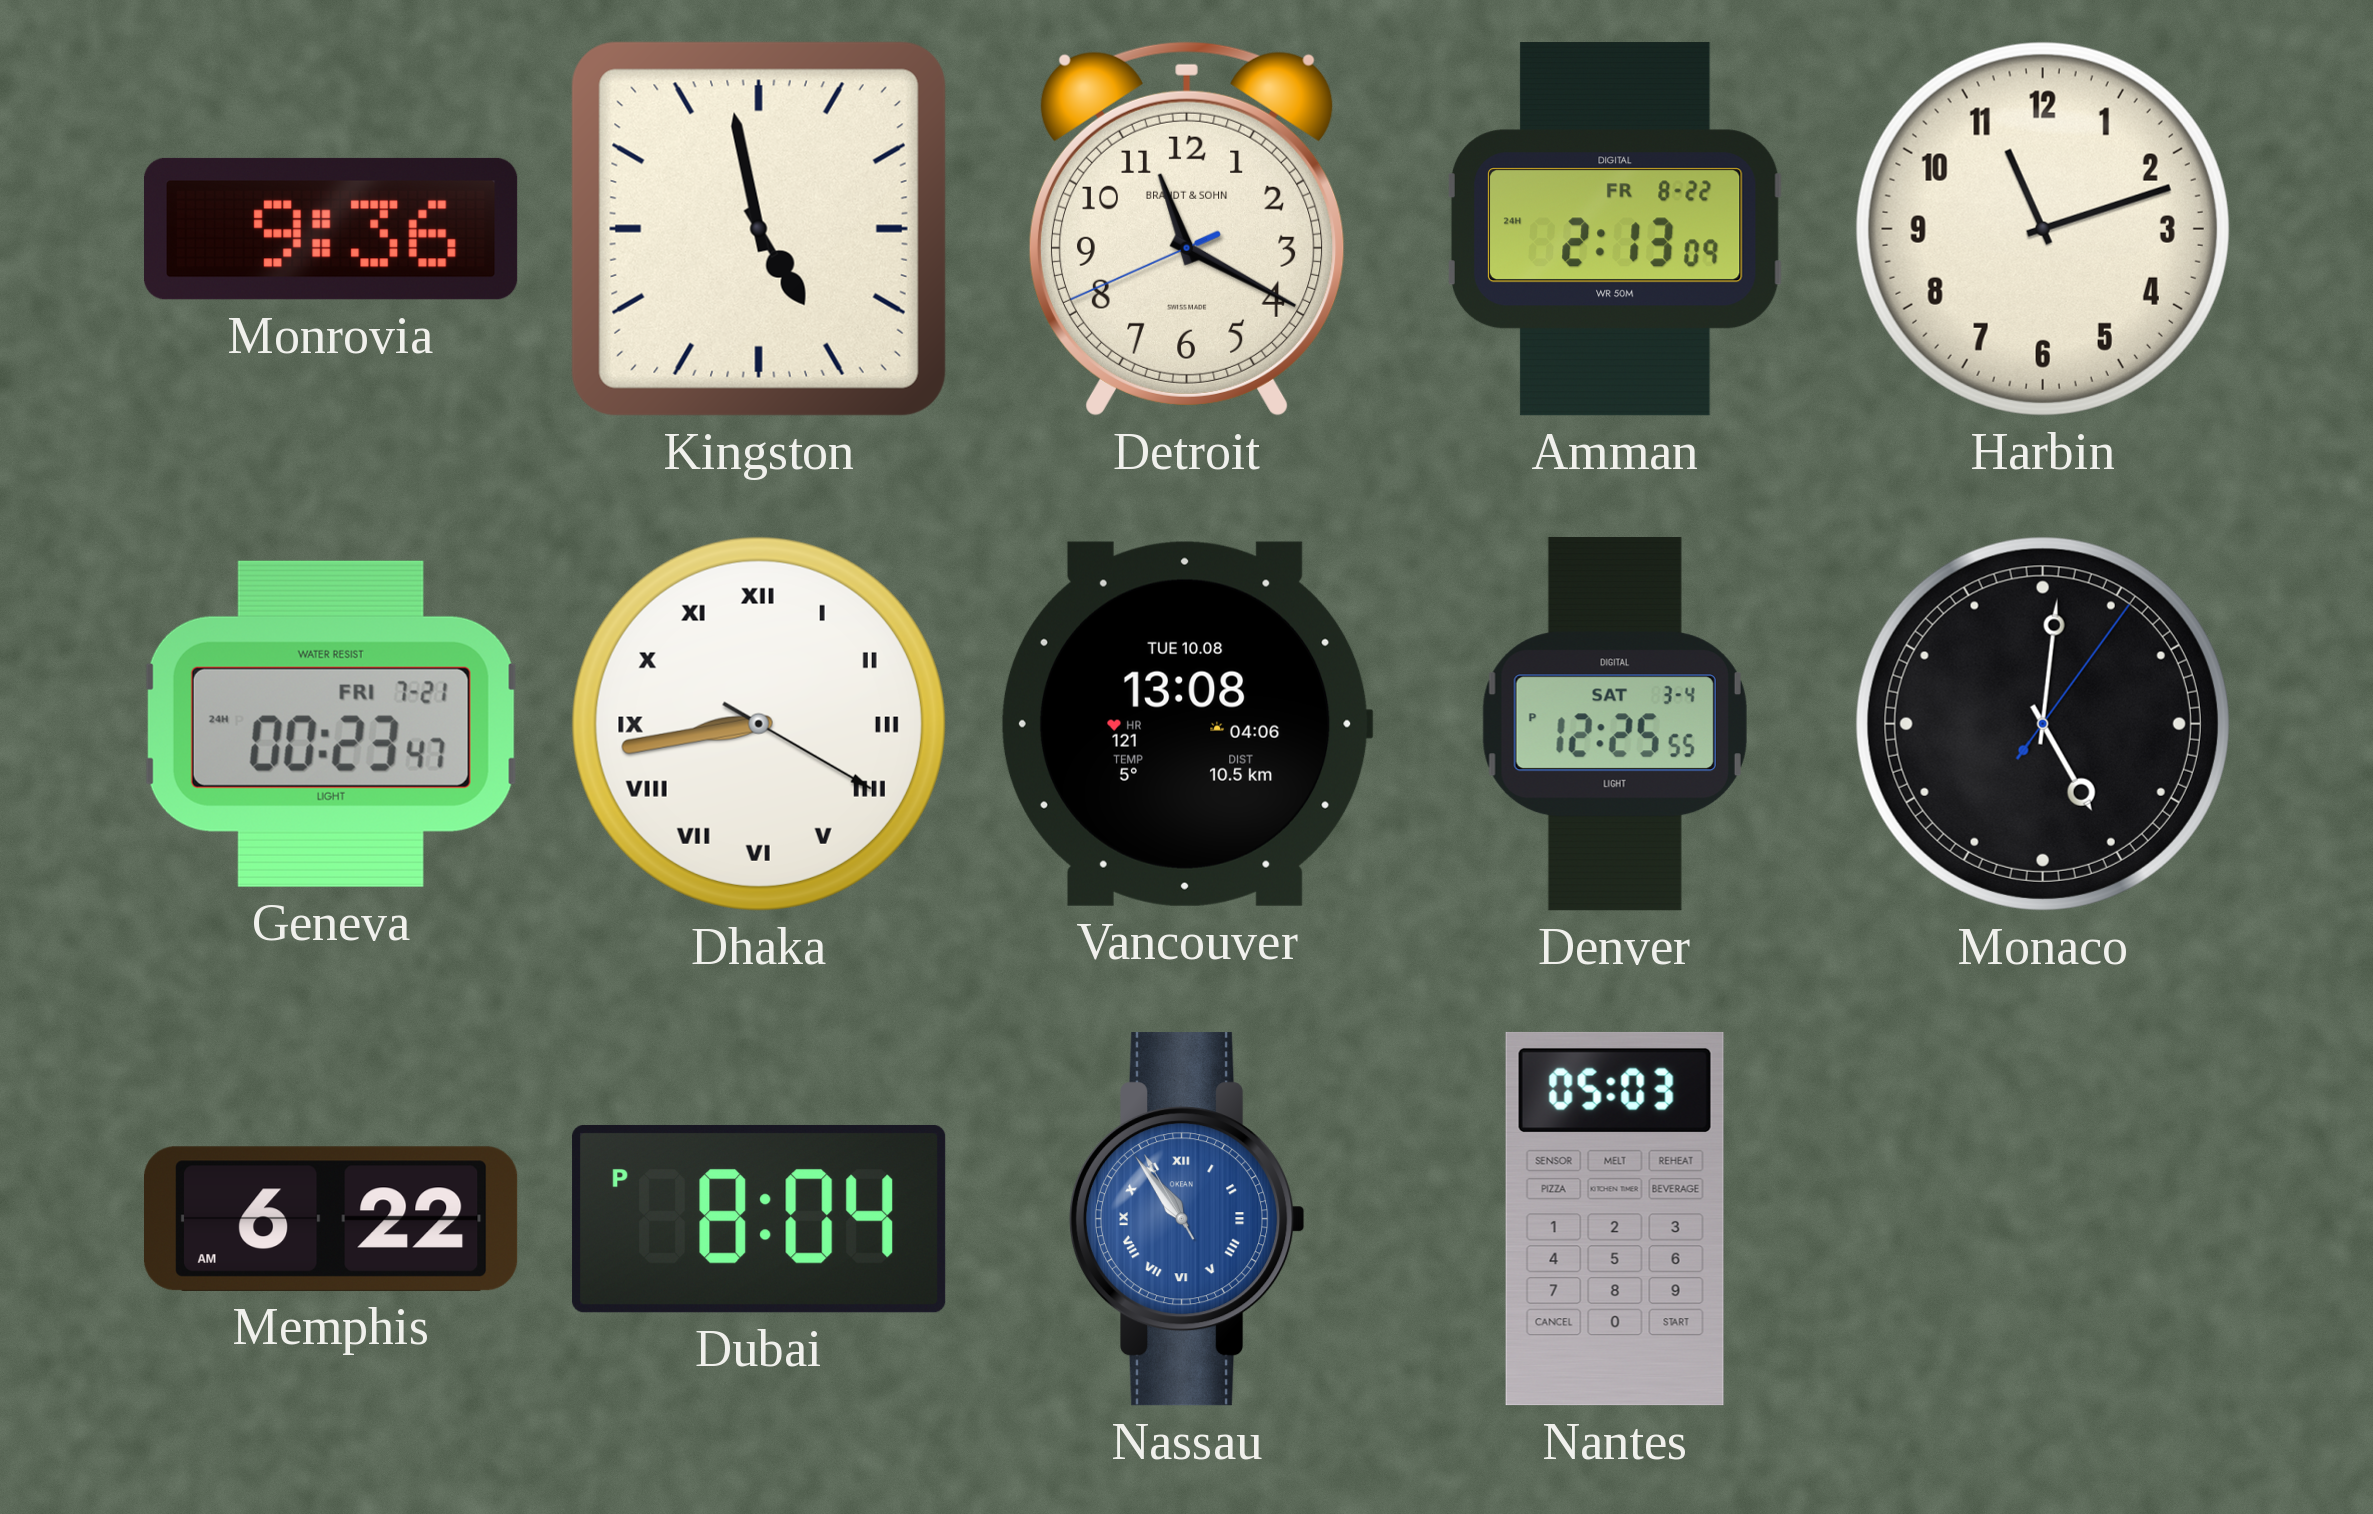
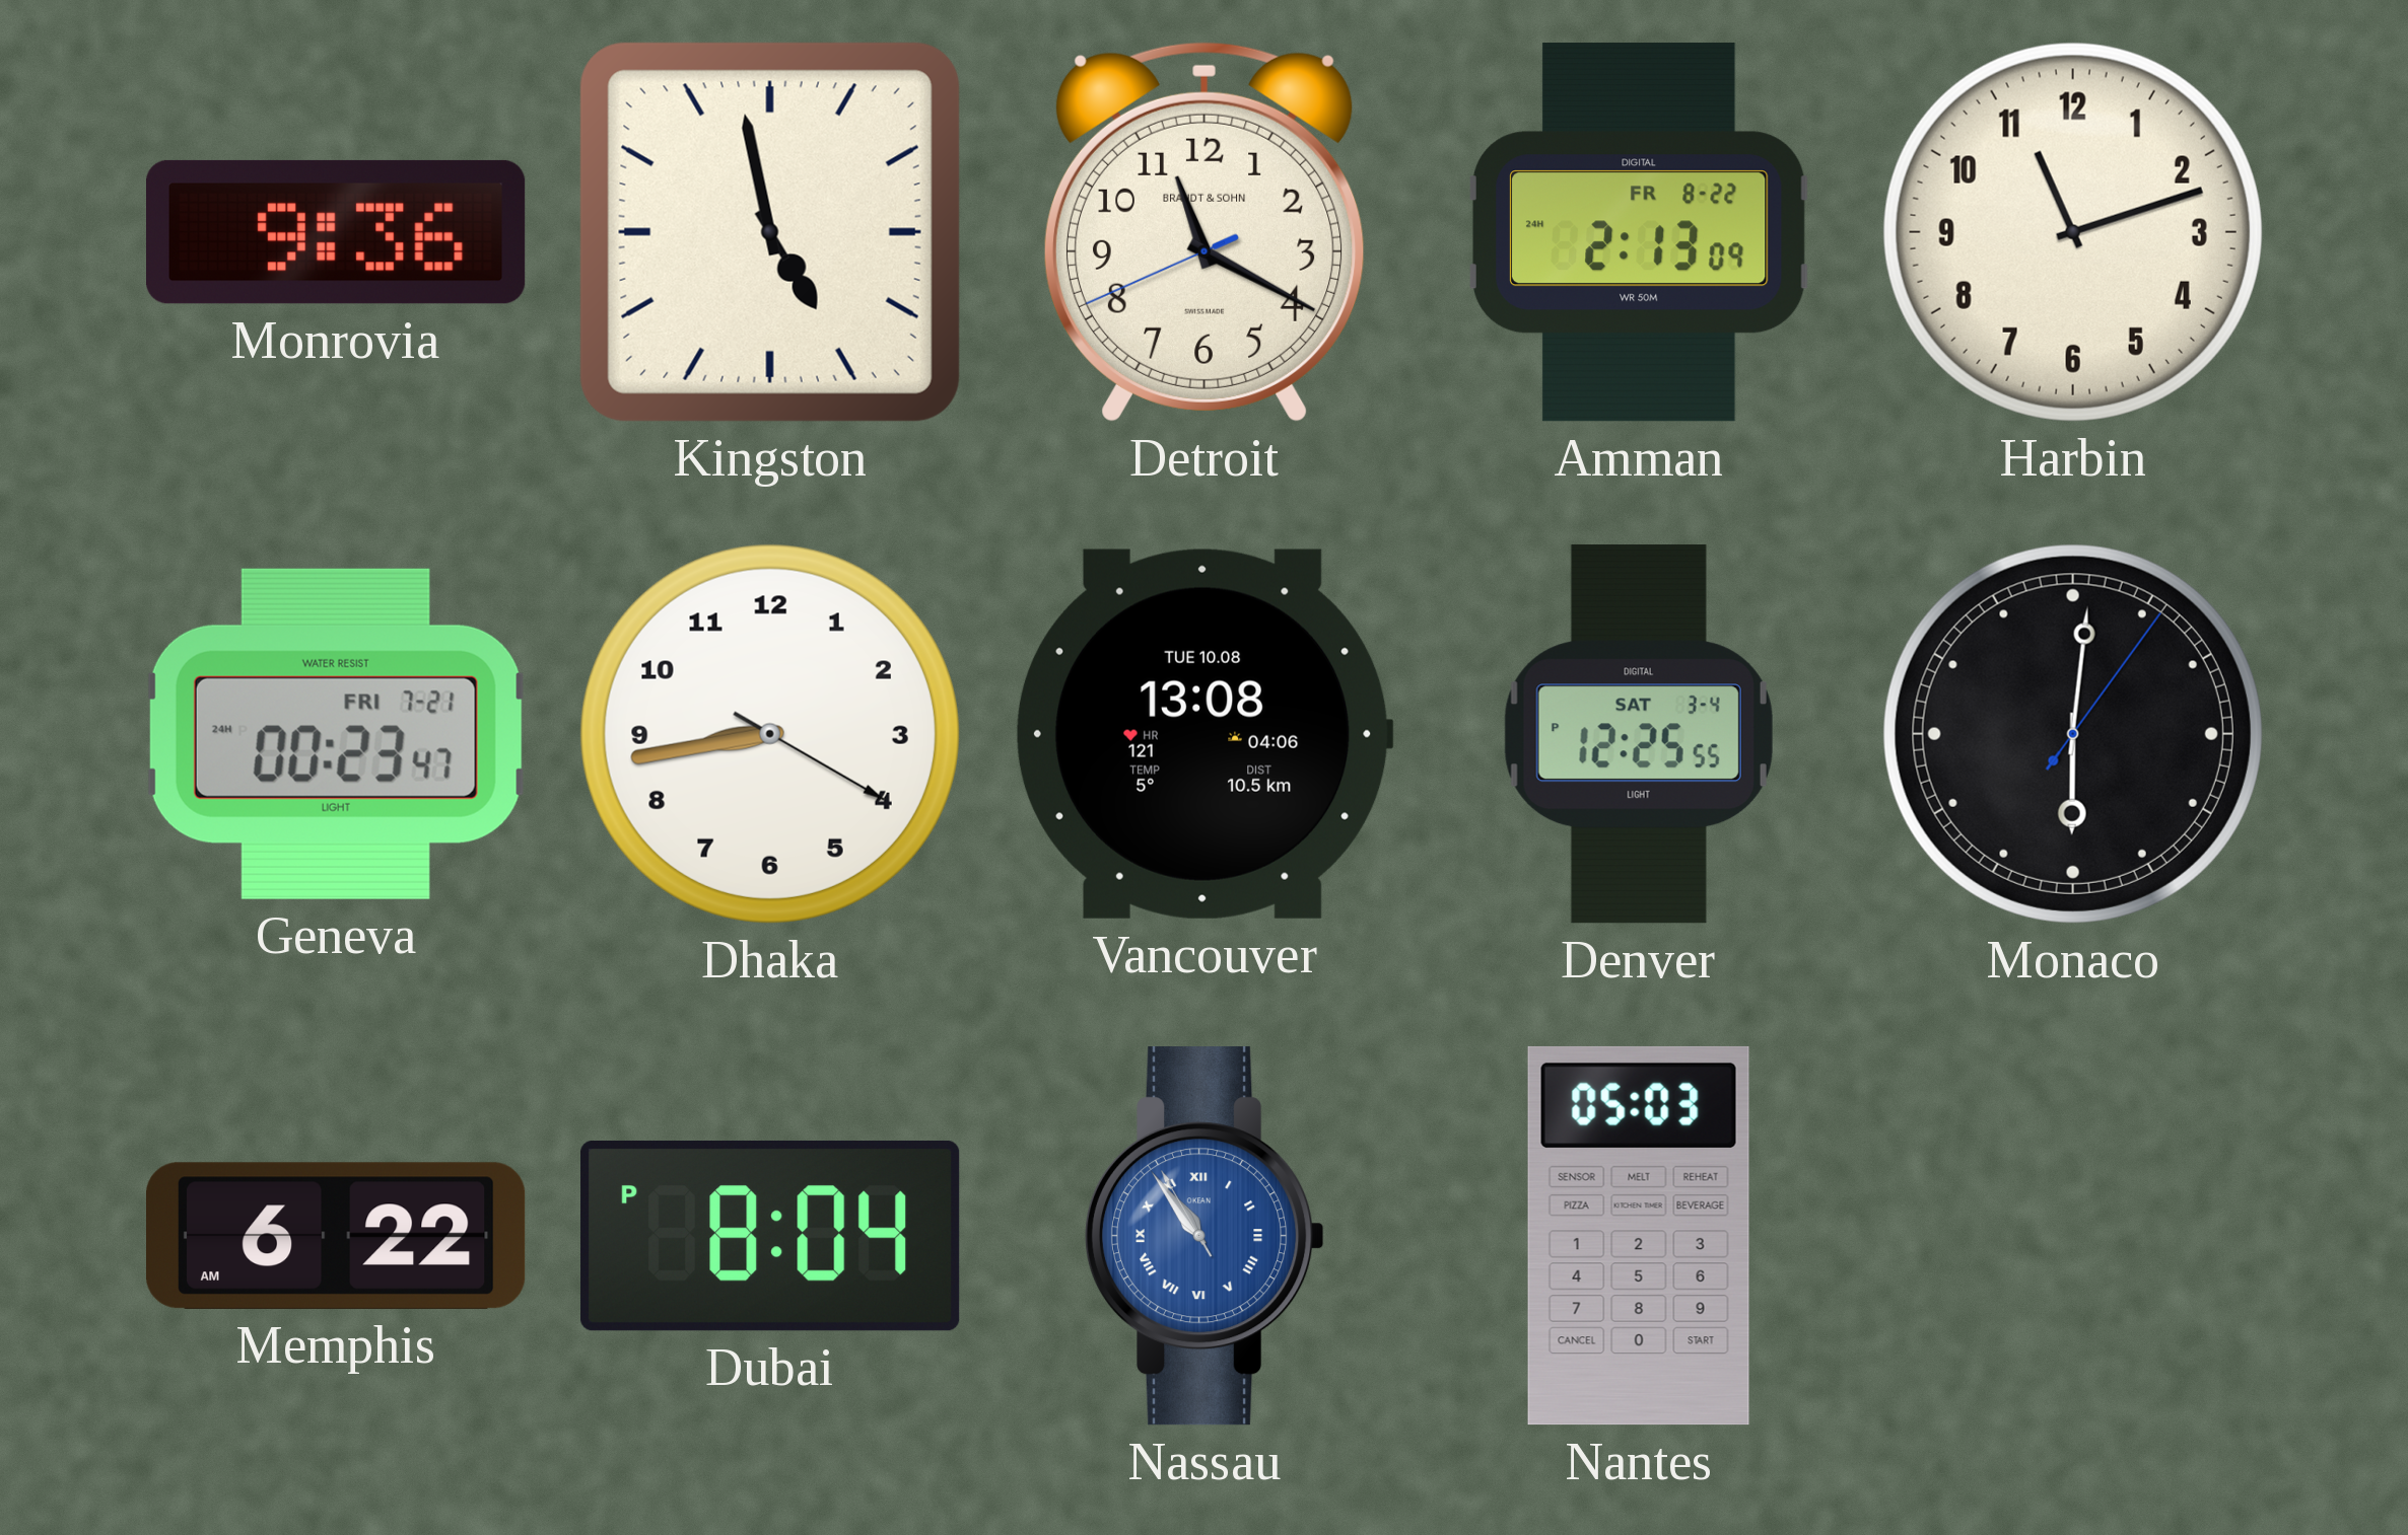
Dhaka numerals: Roman -> Arabic
Monaco: 5:01 -> 6:01
